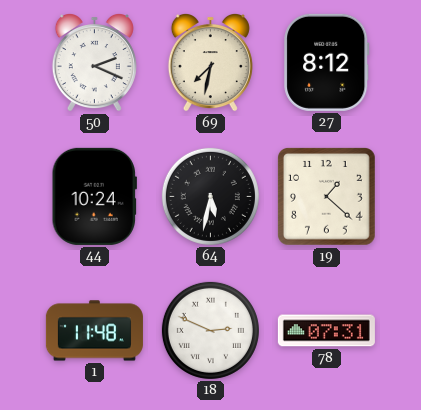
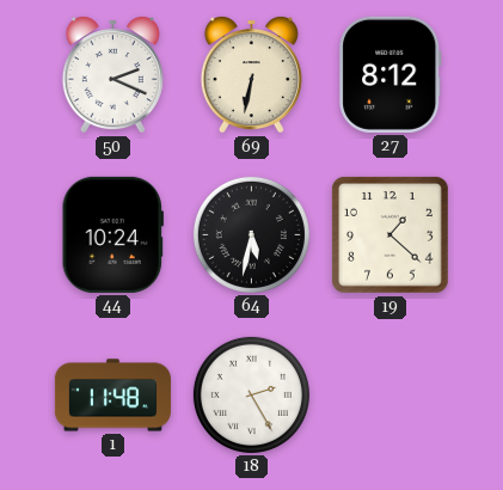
69: 7:32 -> 6:32
18: 2:49 -> 2:25
78: 07:31 -> none
